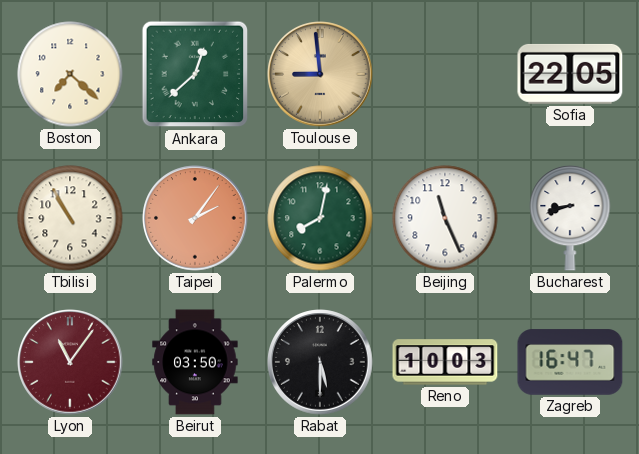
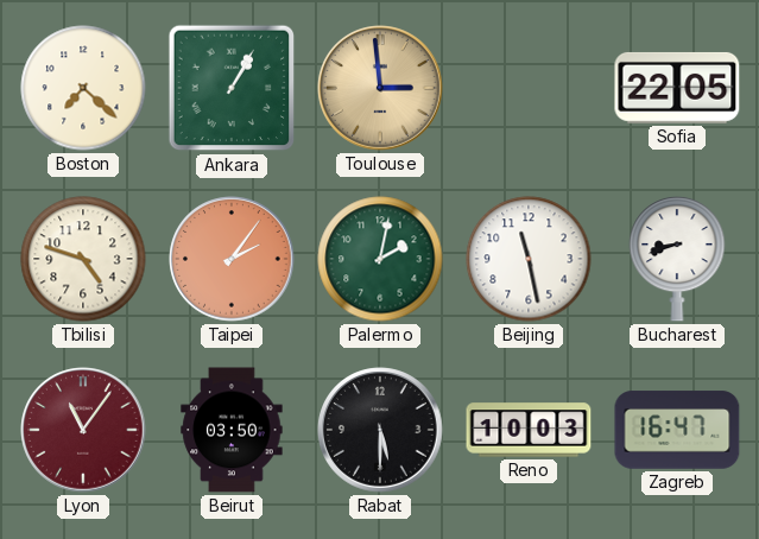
Ankara: 12:38 -> 1:05
Toulouse: 8:59 -> 2:59
Tbilisi: 10:55 -> 4:48
Palermo: 8:02 -> 2:02
Beijing: 11:26 -> 11:28
